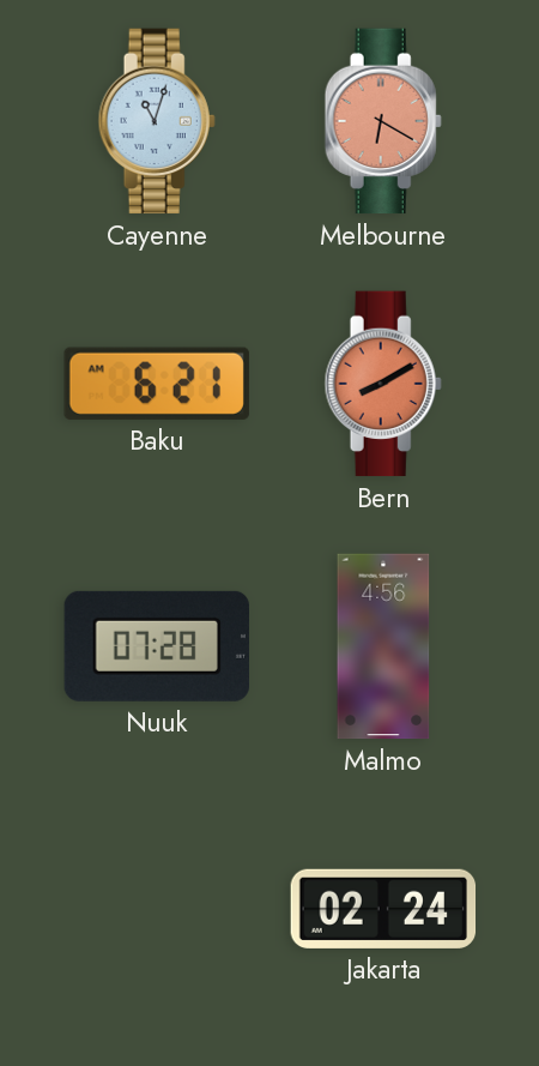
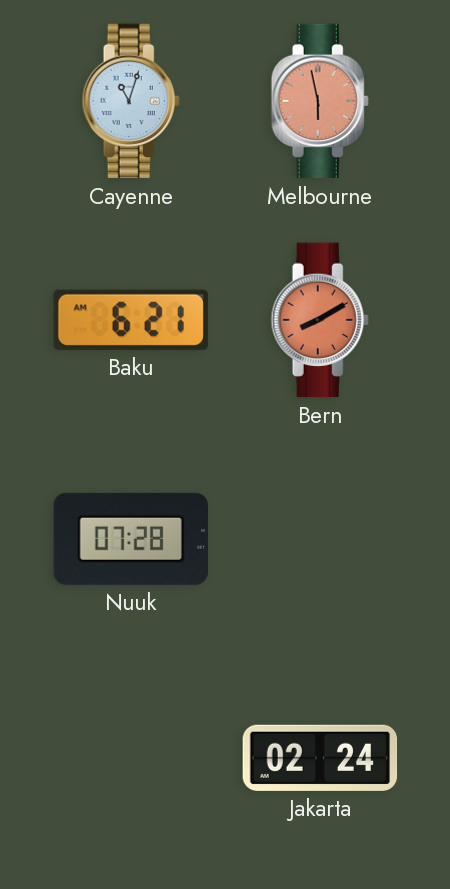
Melbourne: 6:20 -> 5:58
Malmo: 4:56 -> none
